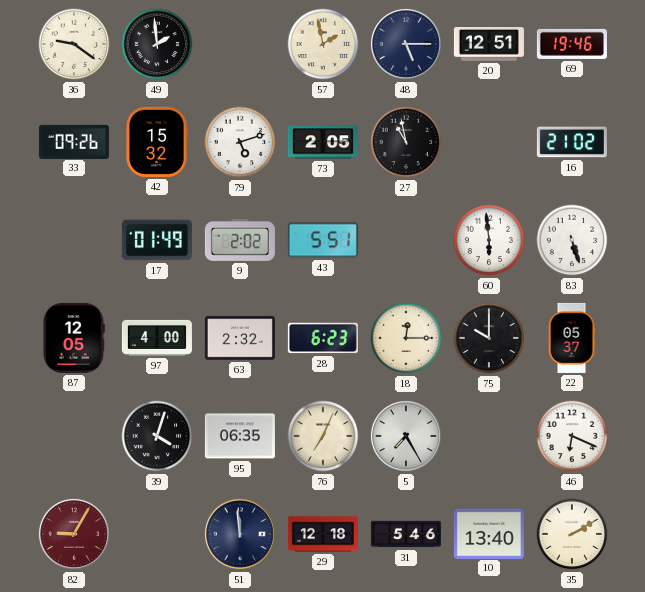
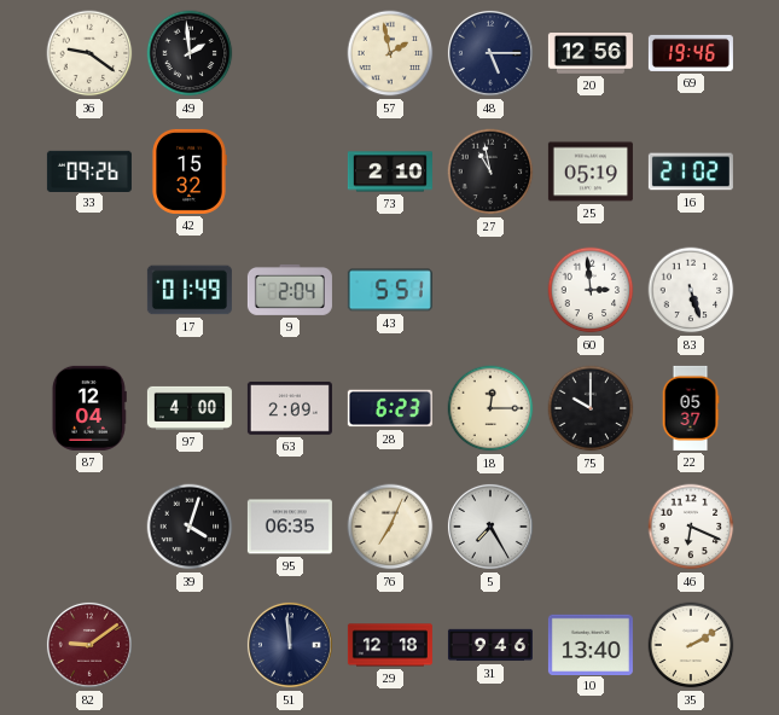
20: 12:51 -> 12:56
79: 5:12 -> none
73: 2:05 -> 2:10
25: none -> 05:19
9: 2:02 -> 2:04
60: 5:59 -> 2:59
87: 12:05 -> 12:04
63: 2:32 -> 2:09
82: 9:05 -> 9:09
31: 5:46 -> 9:46
